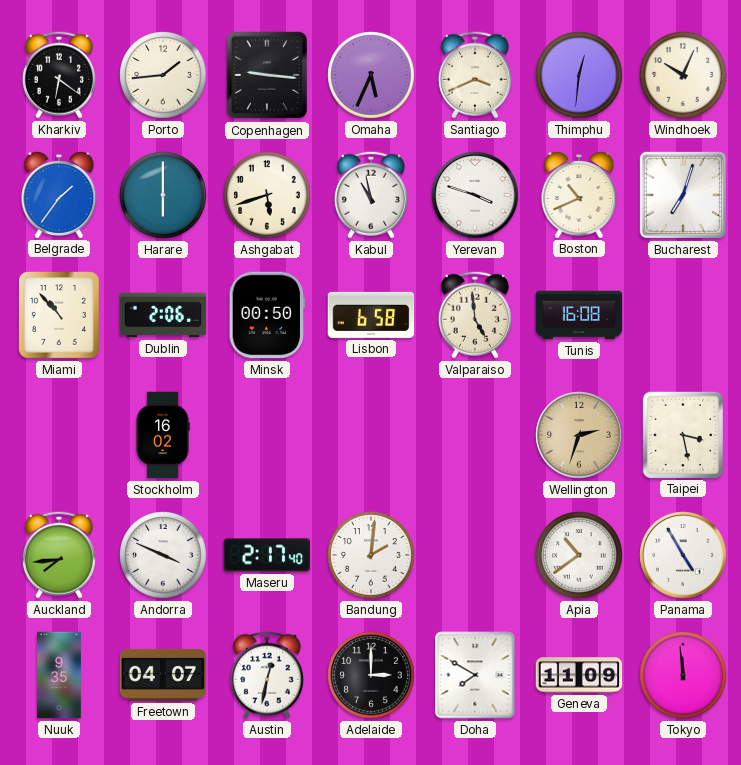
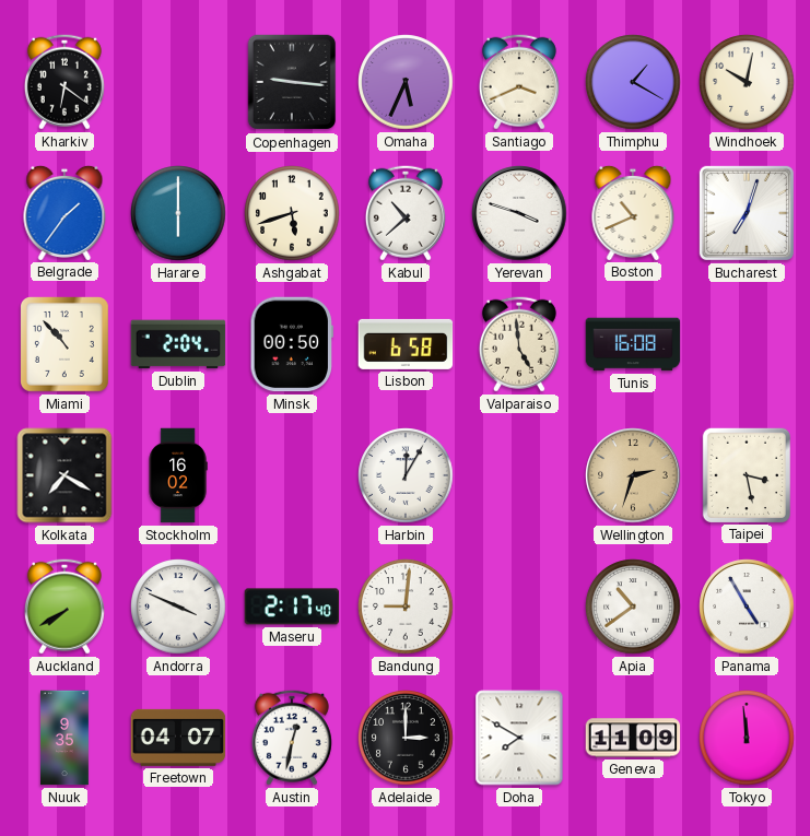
Porto: 1:44 -> none
Thimphu: 12:31 -> 1:20
Windhoek: 10:04 -> 10:02
Kabul: 10:58 -> 10:38
Dublin: 2:06 -> 2:04
Kolkata: none -> 7:20
Harbin: none -> 12:05
Auckland: 7:44 -> 7:40
Bandung: 2:01 -> 9:01
